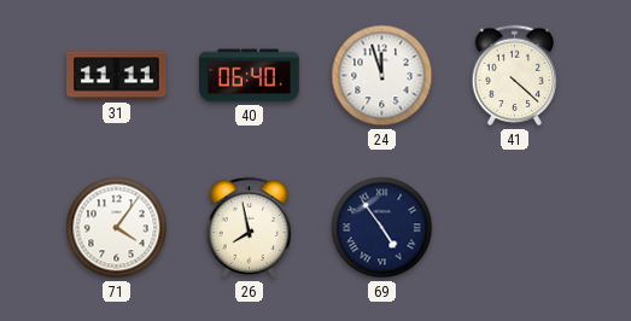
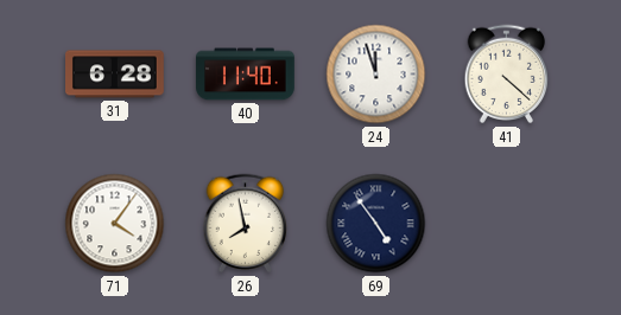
31: 11:11 -> 6:28
40: 06:40 -> 11:40
